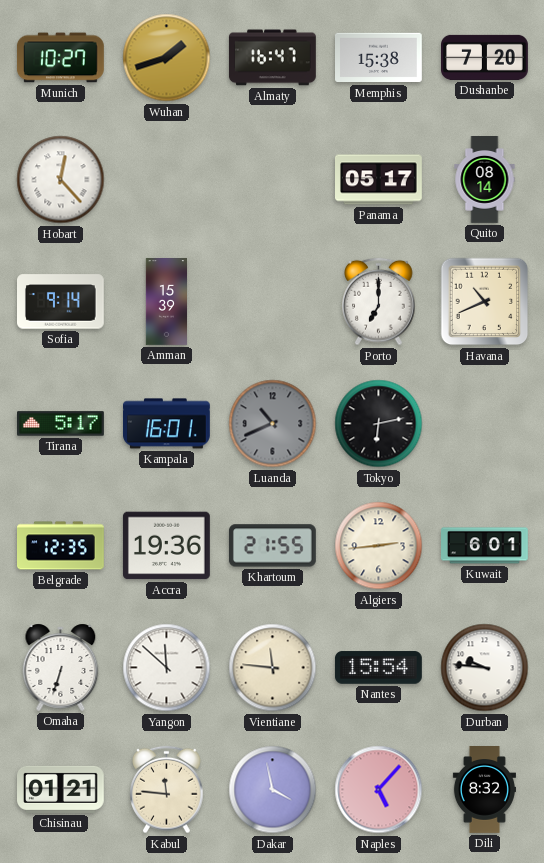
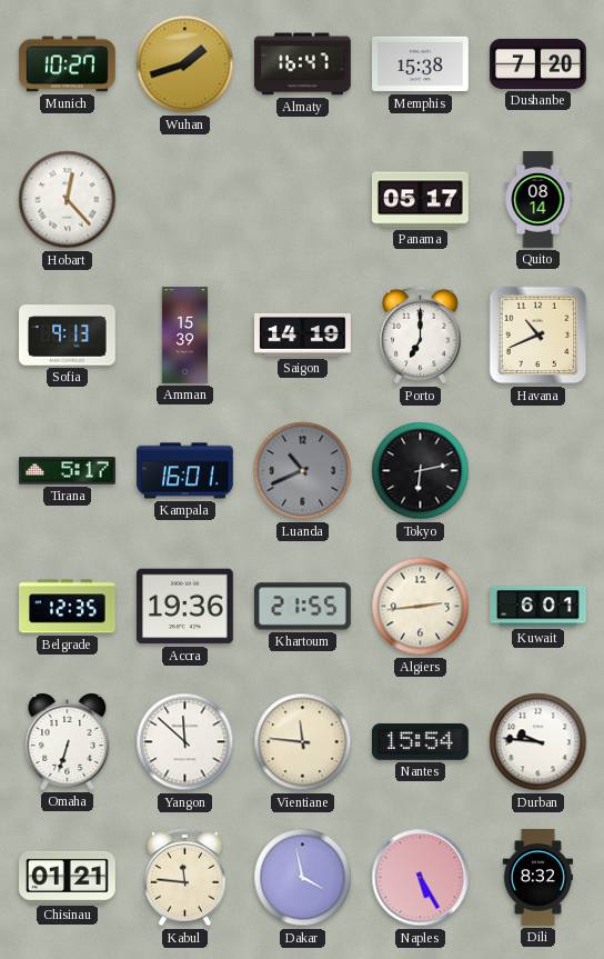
Sofia: 9:14 -> 9:13
Saigon: none -> 14:19
Naples: 5:07 -> 5:25
